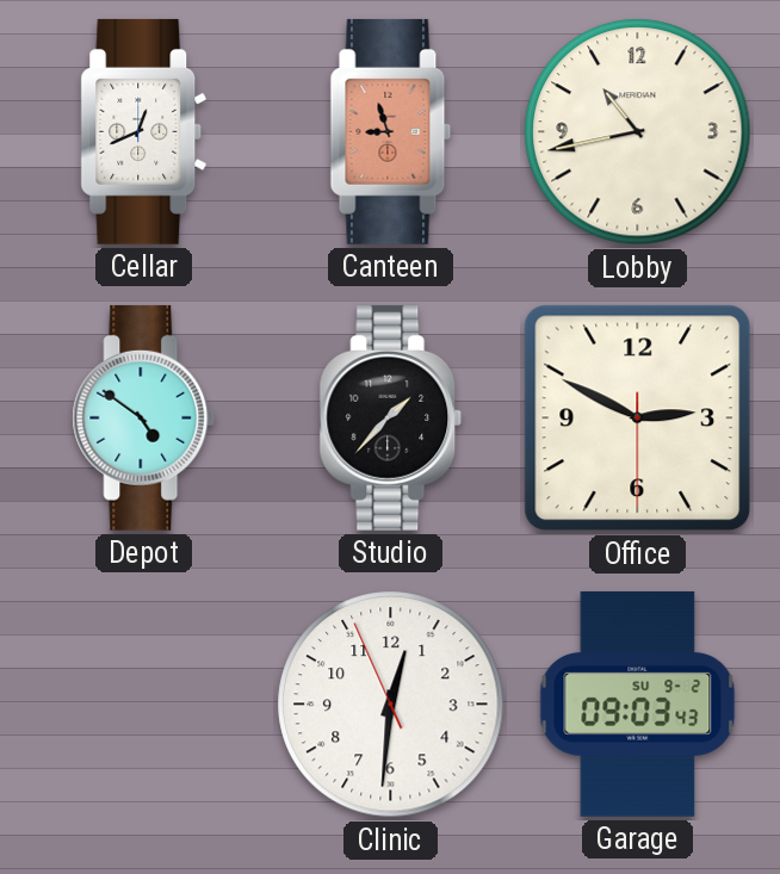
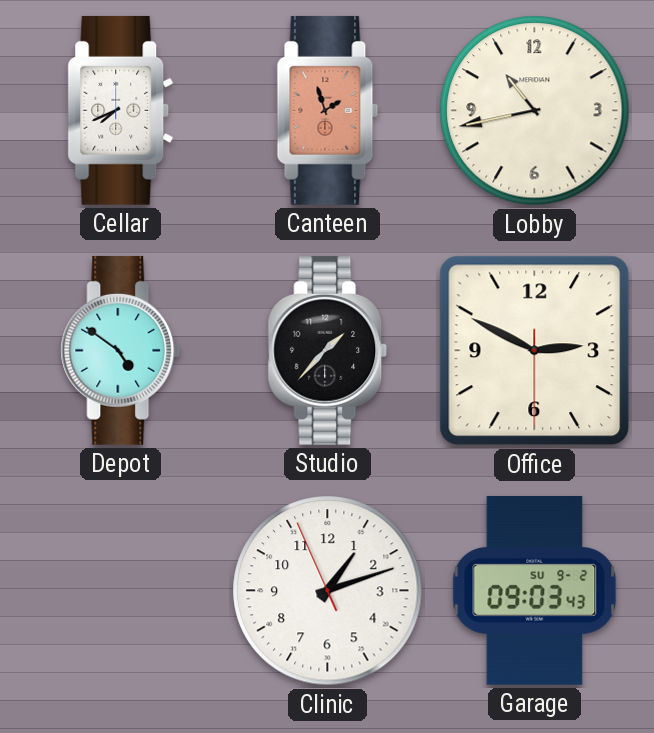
Cellar: 12:41 -> 7:41
Canteen: 8:57 -> 1:57
Clinic: 12:30 -> 1:11
